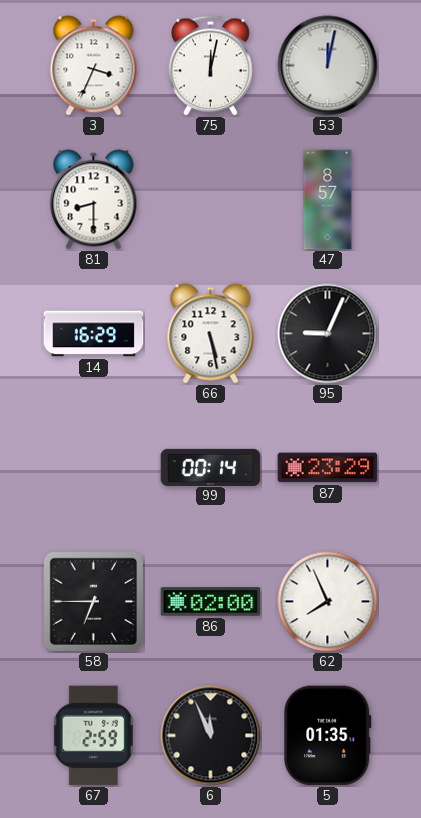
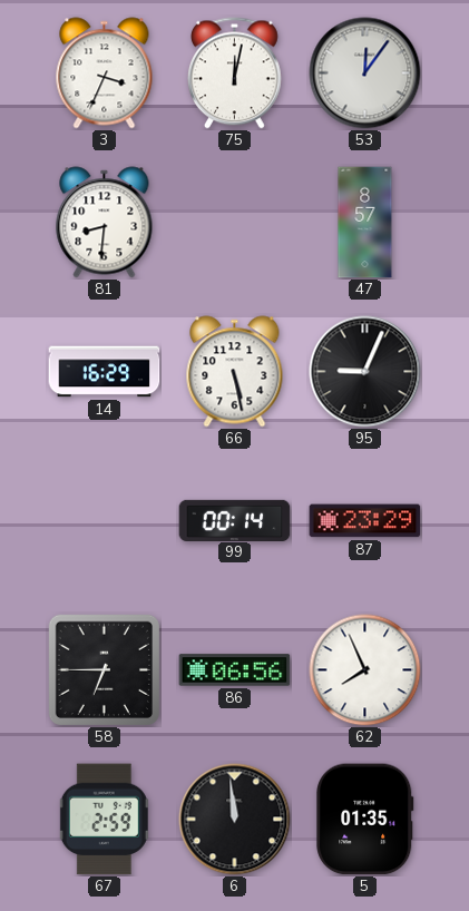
53: 12:02 -> 12:06
81: 8:30 -> 8:31
86: 02:00 -> 06:56
6: 11:56 -> 11:59
